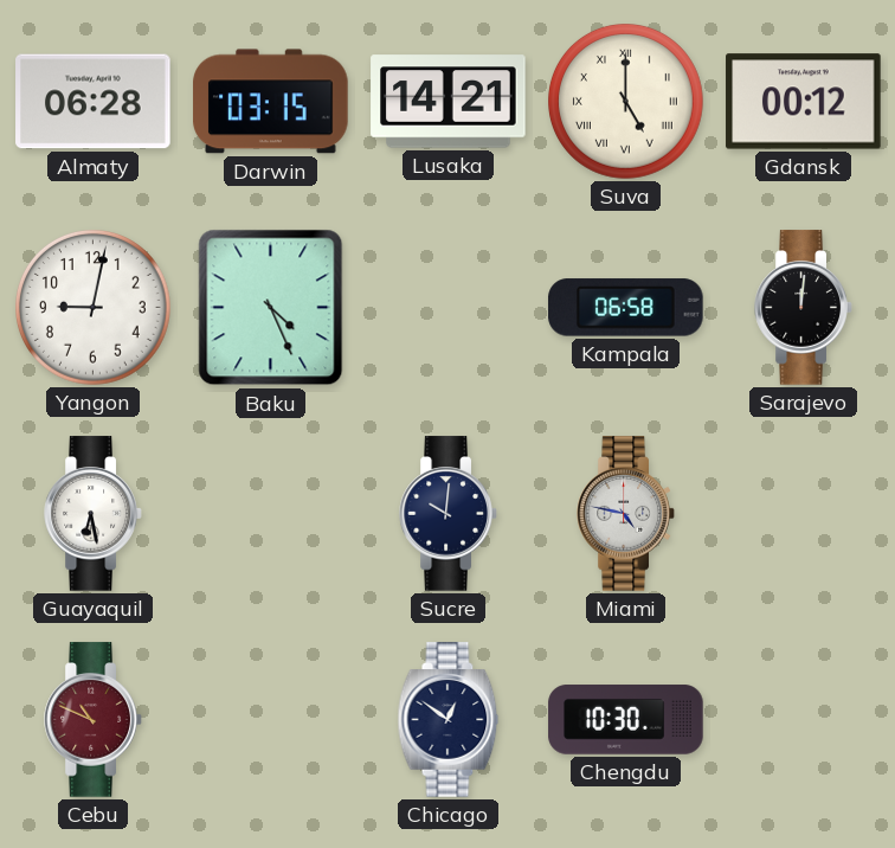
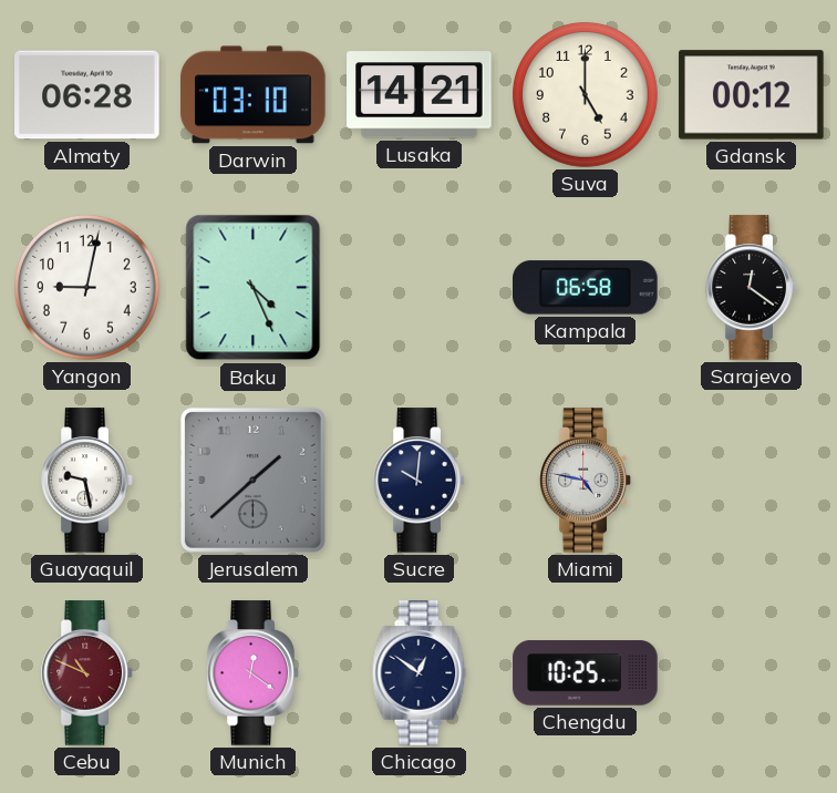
Darwin: 03:15 -> 03:10
Suva numerals: Roman -> Arabic
Sarajevo: 12:01 -> 12:21
Guayaquil: 6:28 -> 9:28
Jerusalem: none -> 1:38
Munich: none -> 12:21
Chengdu: 10:30 -> 10:25
